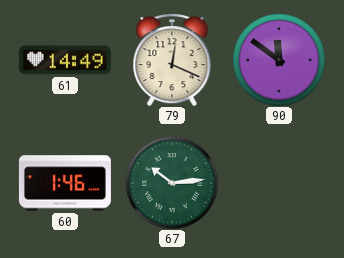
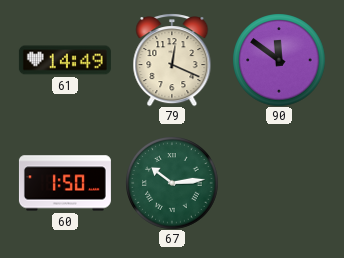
60: 1:46 -> 1:50
